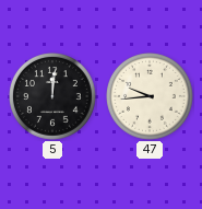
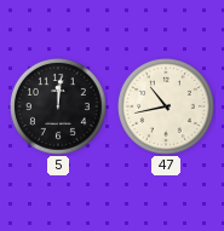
47: 9:44 -> 10:43
